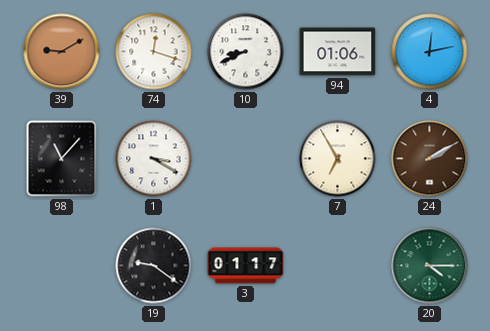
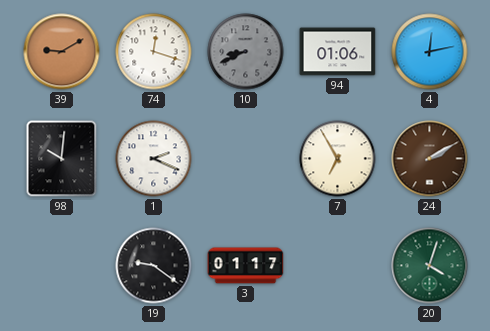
10 dial: white -> grey
98: 11:07 -> 10:01
1: 3:20 -> 2:19
20: 4:15 -> 4:03
